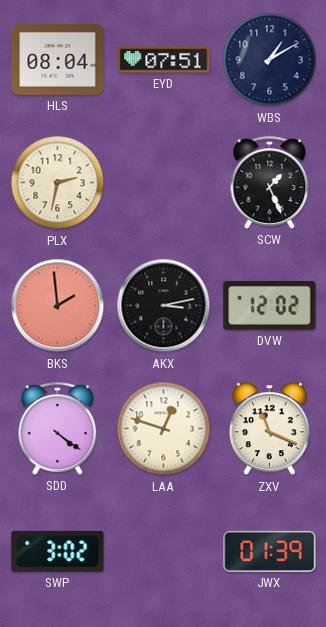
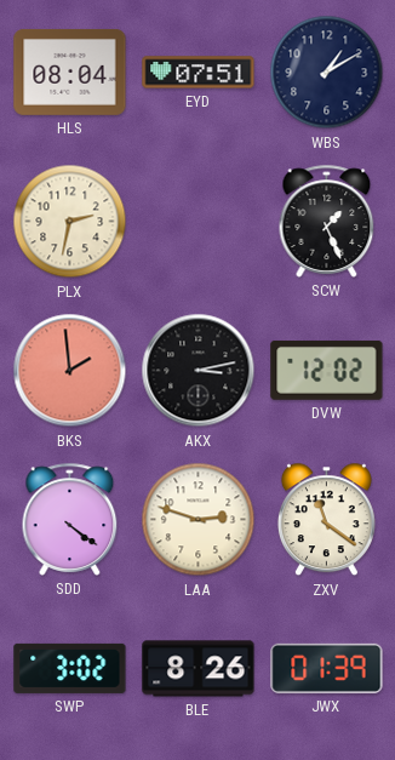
LAA: 12:48 -> 2:48
ZXV: 11:19 -> 11:21
BLE: none -> 8:26
